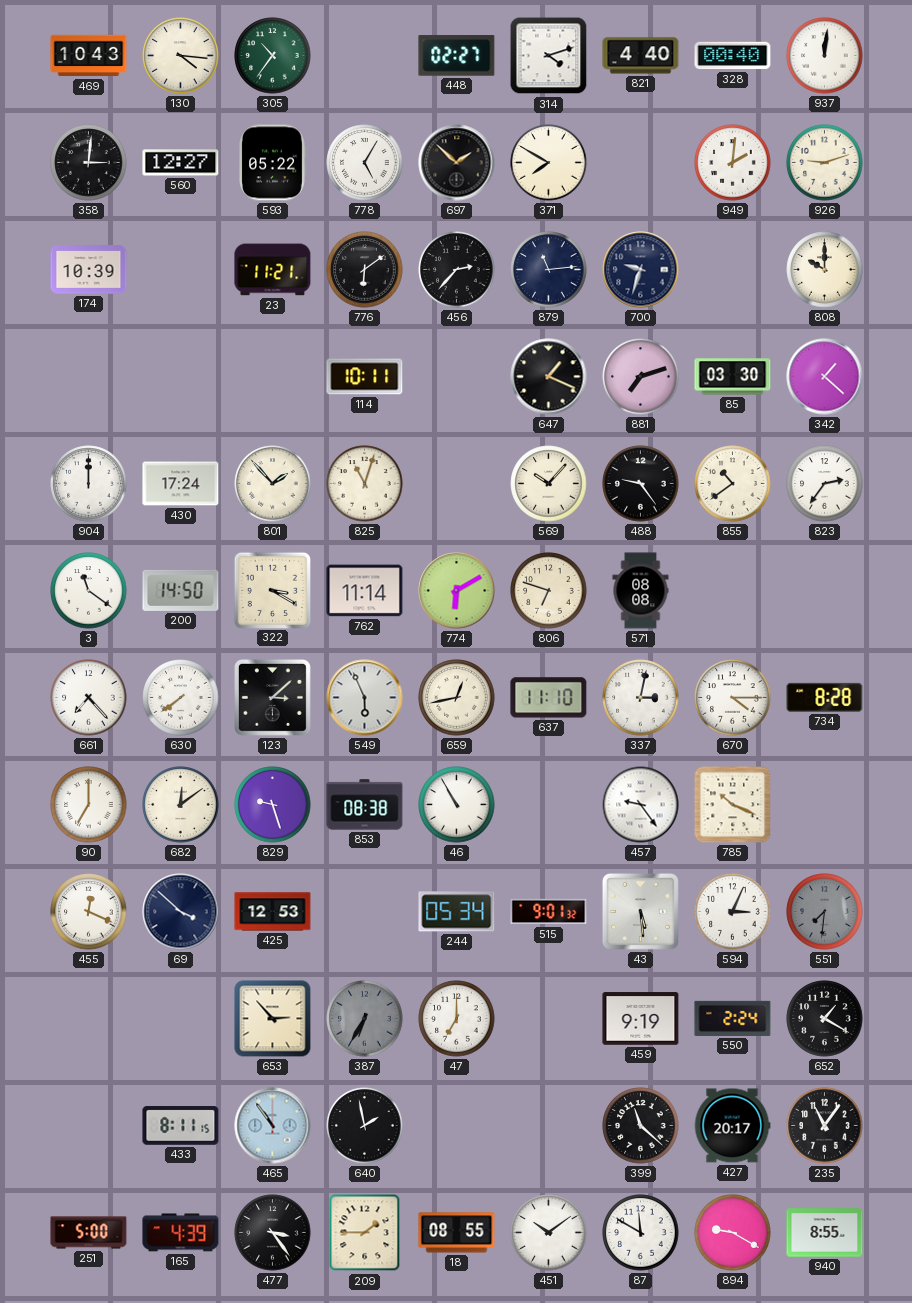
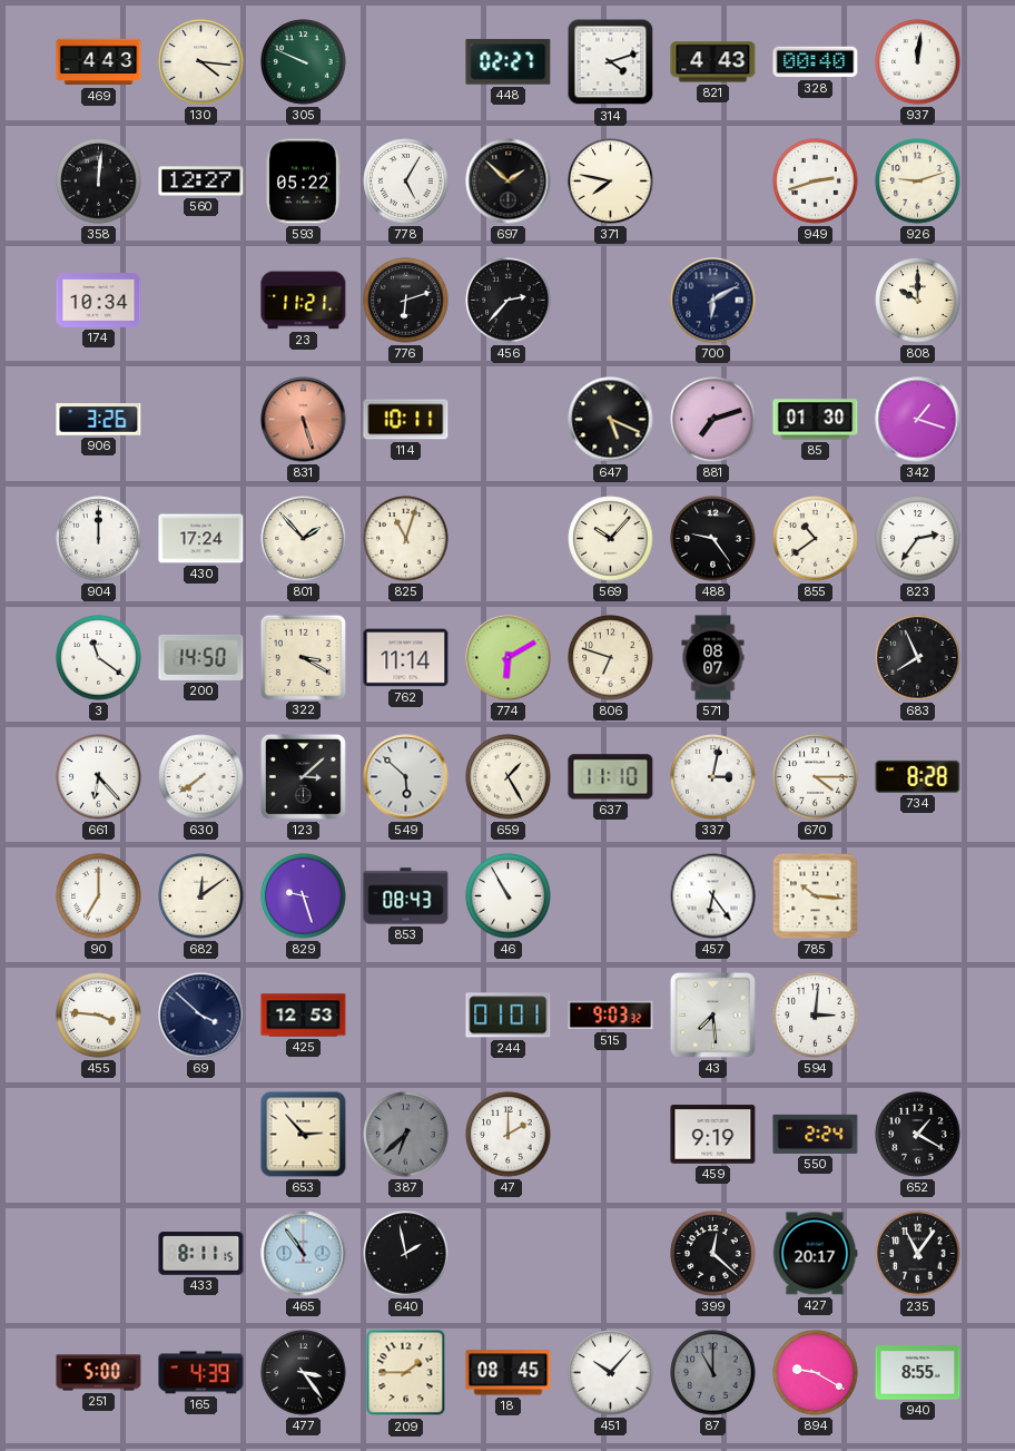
469: 10:43 -> 4:43
305: 10:36 -> 9:49
821: 4:40 -> 4:43
358: 3:01 -> 12:01
371: 7:50 -> 7:47
949: 2:01 -> 2:42
174: 10:39 -> 10:34
776: 6:09 -> 6:12
879: 11:14 -> none
700: 9:33 -> 6:10
906: none -> 3:26
831: none -> 5:27
647: 1:19 -> 5:19
85: 03:30 -> 01:30
342: 1:22 -> 1:18
571: 08:08 -> 08:07
683: none -> 7:56
661: 7:23 -> 6:23
549: 5:56 -> 5:52
659: 12:43 -> 1:25
853: 08:38 -> 08:43
457: 9:24 -> 6:24
785: 10:19 -> 10:16
455: 12:19 -> 3:46
244: 05:34 -> 01:01
515: 9:01 -> 9:03
43: 5:29 -> 7:29
594: 3:04 -> 3:01
551: 7:31 -> none
387: 6:35 -> 6:38
47: 7:00 -> 2:00
399: 11:22 -> 12:22
18: 08:55 -> 08:45
451: 10:09 -> 10:07
87: 11:50 -> 11:00
87 dial: white -> grey
